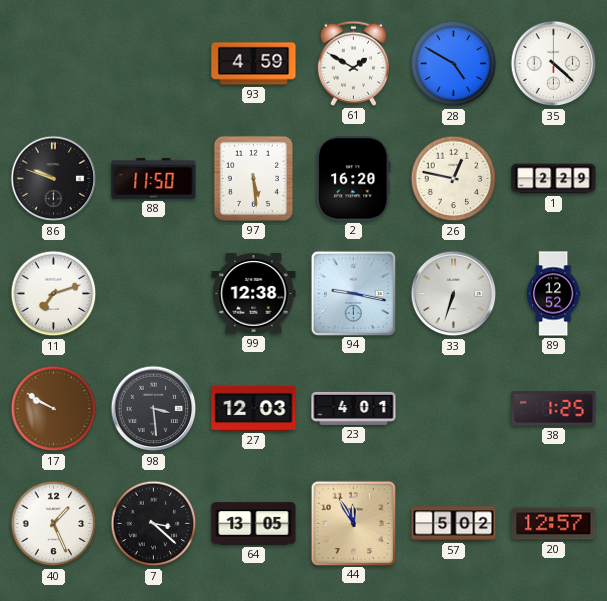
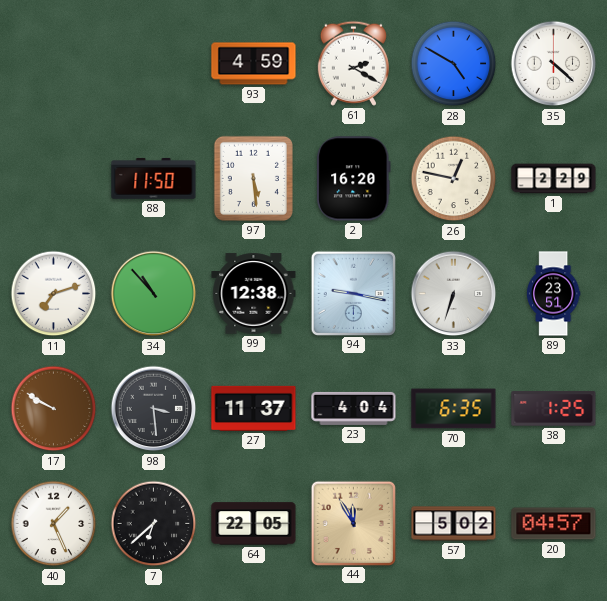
61: 1:50 -> 2:20
86: 9:48 -> none
34: none -> 10:53
89: 12:52 -> 23:51
27: 12:03 -> 11:37
23: 4:01 -> 4:04
70: none -> 6:35
7: 3:22 -> 6:38
64: 13:05 -> 22:05
20: 12:57 -> 04:57
